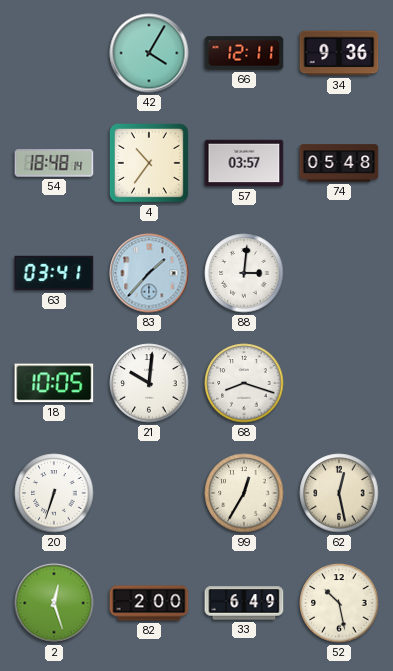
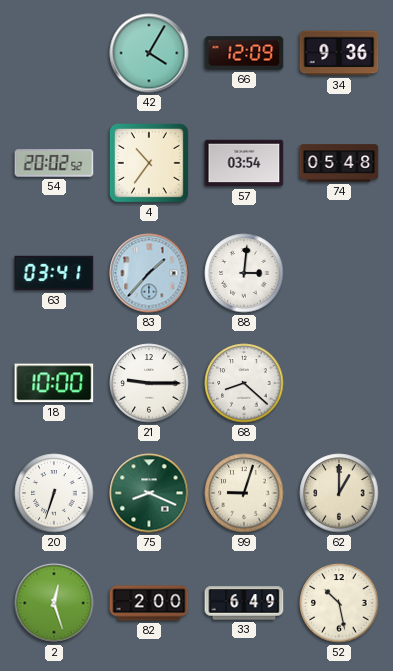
66: 12:11 -> 12:09
54: 18:48 -> 20:02
57: 03:57 -> 03:54
18: 10:05 -> 10:00
21: 10:01 -> 9:15
68: 8:18 -> 8:22
75: none -> 8:19
99: 12:35 -> 9:03
62: 12:28 -> 1:00
